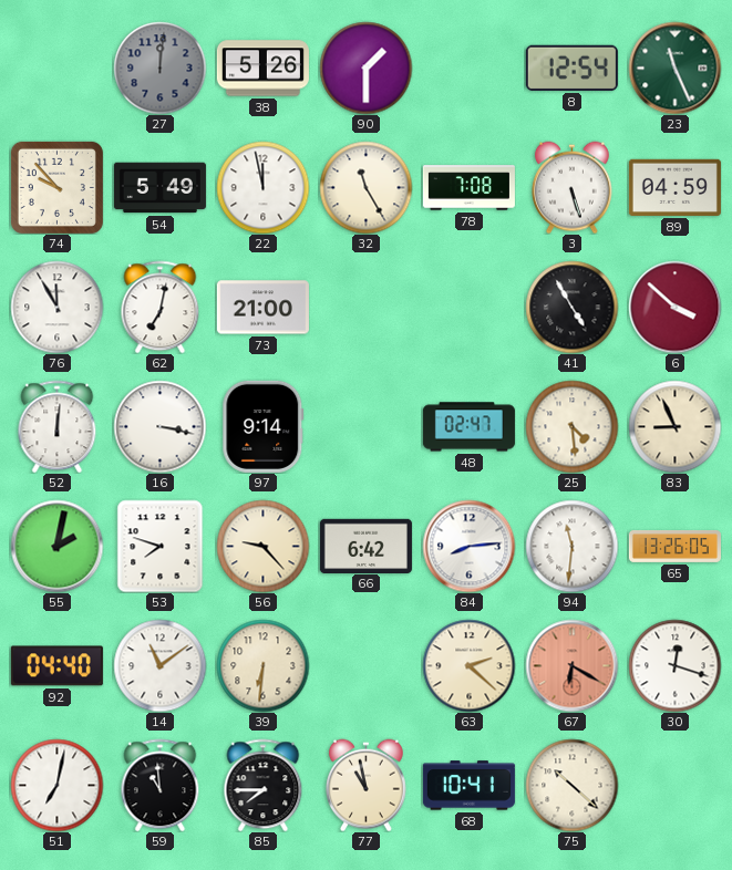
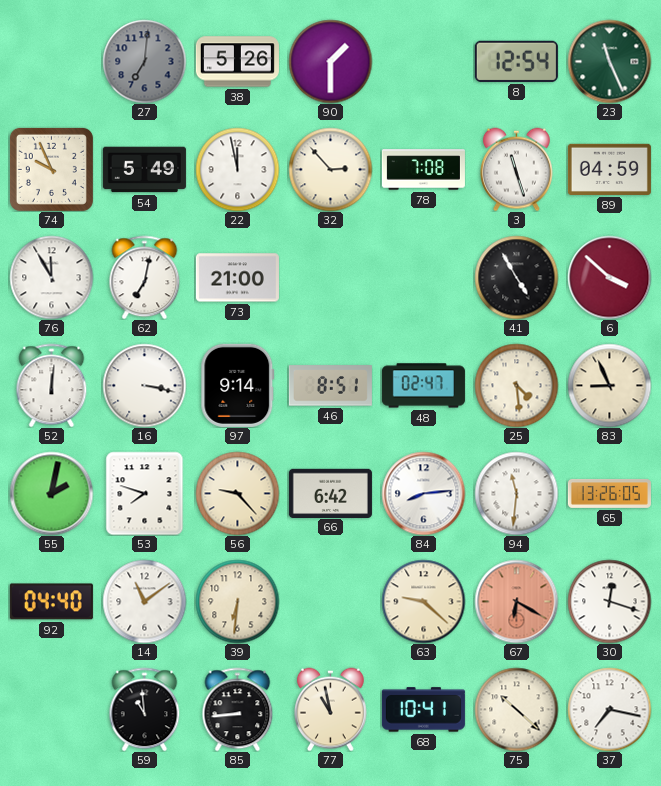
27: 12:01 -> 7:01
74: 9:53 -> 9:56
32: 11:25 -> 2:53
3: 5:27 -> 11:27
46: none -> 8:51
63: 2:22 -> 9:22
51: 7:02 -> none
85: 7:45 -> 8:44
37: none -> 7:17
